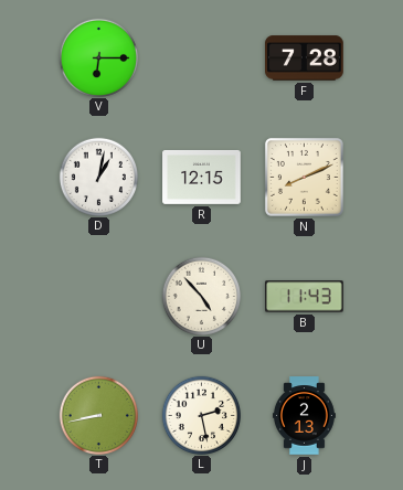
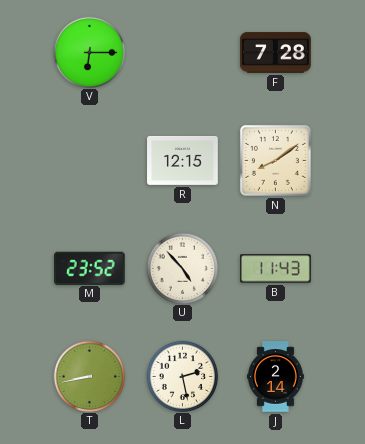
D: 1:02 -> none
N: 8:11 -> 8:09
M: none -> 23:52
J: 2:13 -> 2:14
